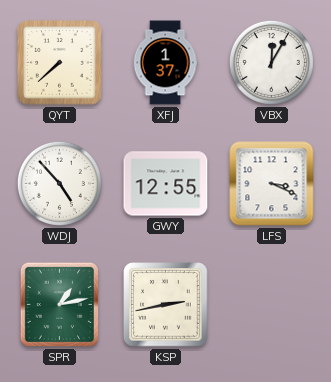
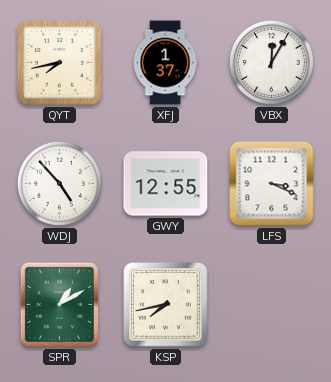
QYT: 7:38 -> 7:43
SPR: 1:13 -> 1:10
KSP: 2:43 -> 7:43
